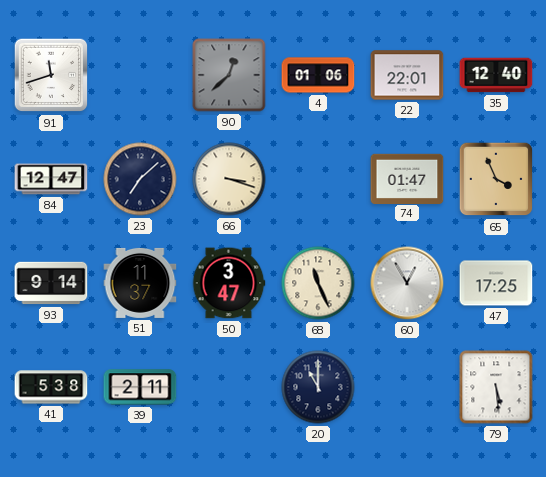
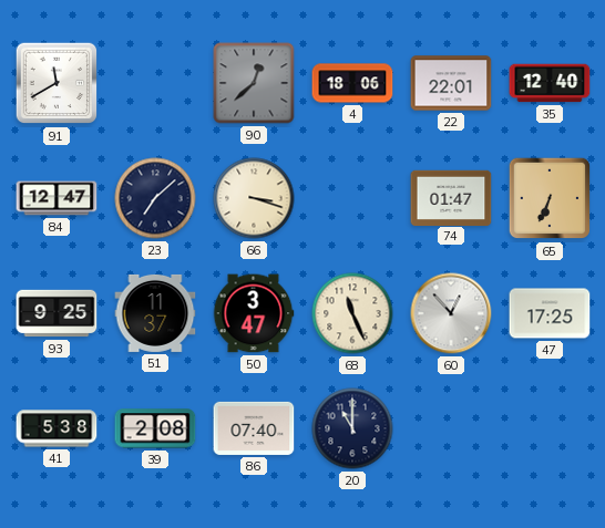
91: 11:42 -> 11:40
4: 01:06 -> 18:06
65: 3:56 -> 6:34
93: 9:14 -> 9:25
60: 12:55 -> 12:53
39: 2:11 -> 2:08
86: none -> 07:40
79: 5:29 -> none
